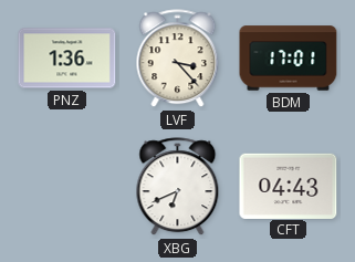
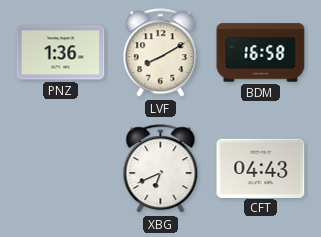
LVF: 3:23 -> 8:10
BDM: 17:01 -> 16:58
